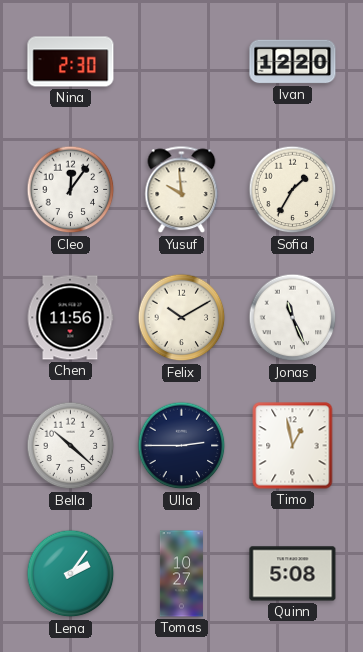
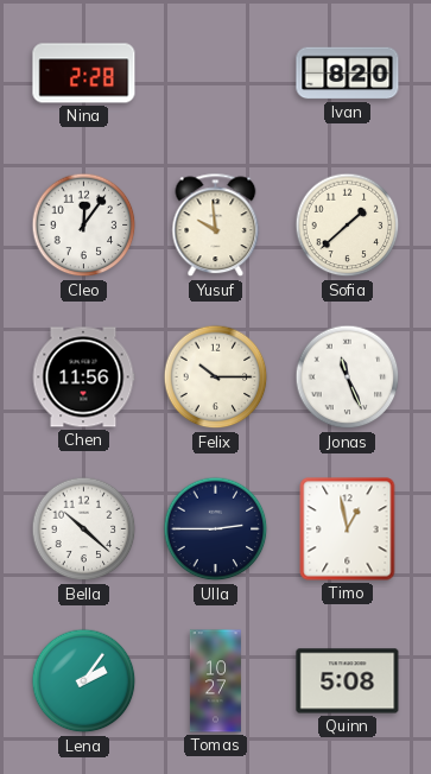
Nina: 2:30 -> 2:28
Ivan: 12:20 -> 8:20
Sofia: 1:35 -> 1:38
Felix: 10:10 -> 10:15
